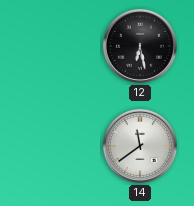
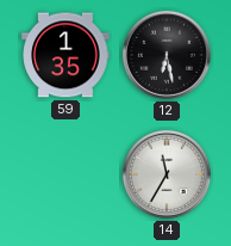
59: none -> 1:35
14: 11:39 -> 11:35
